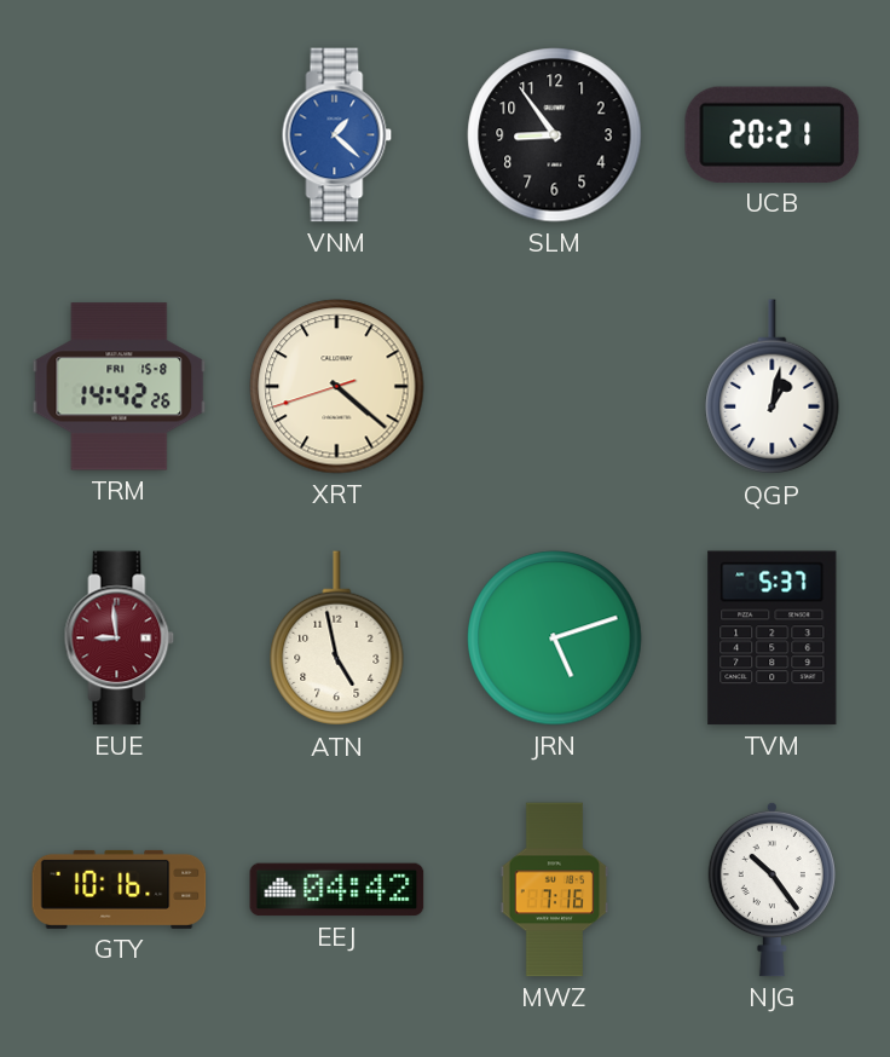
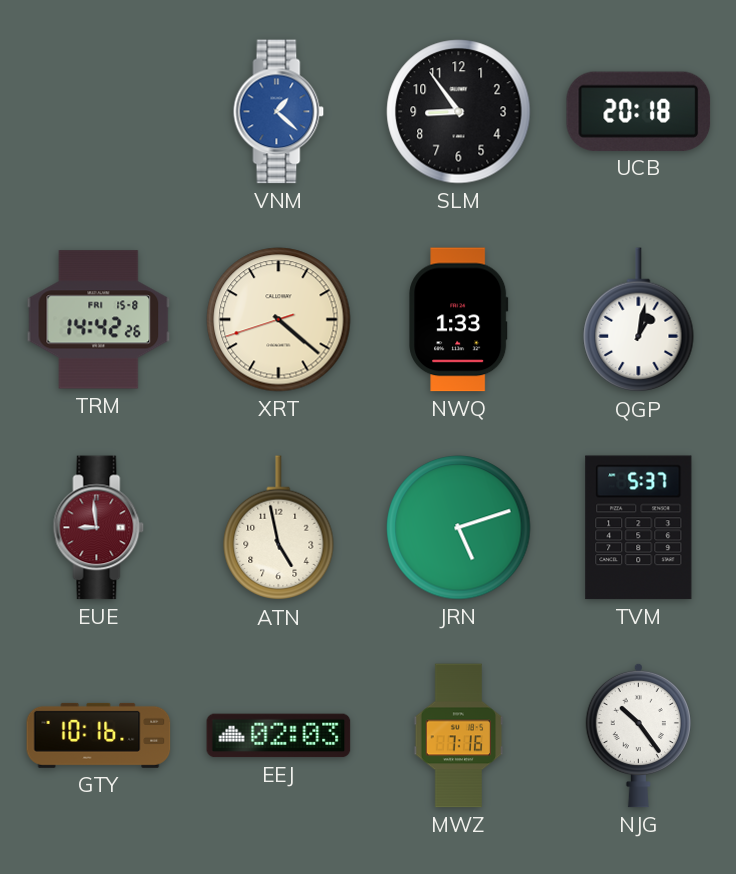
UCB: 20:21 -> 20:18
NWQ: none -> 1:33
EEJ: 04:42 -> 02:03
